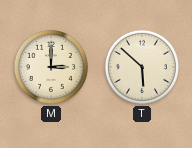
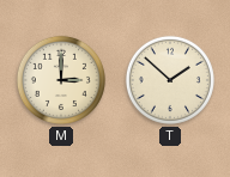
T: 5:52 -> 1:52
